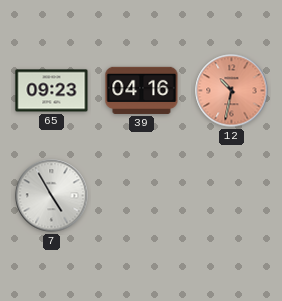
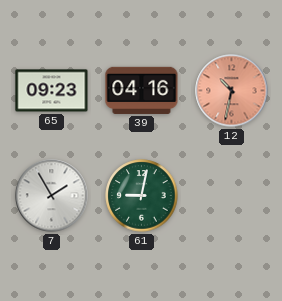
7: 4:55 -> 1:55
61: none -> 9:02
